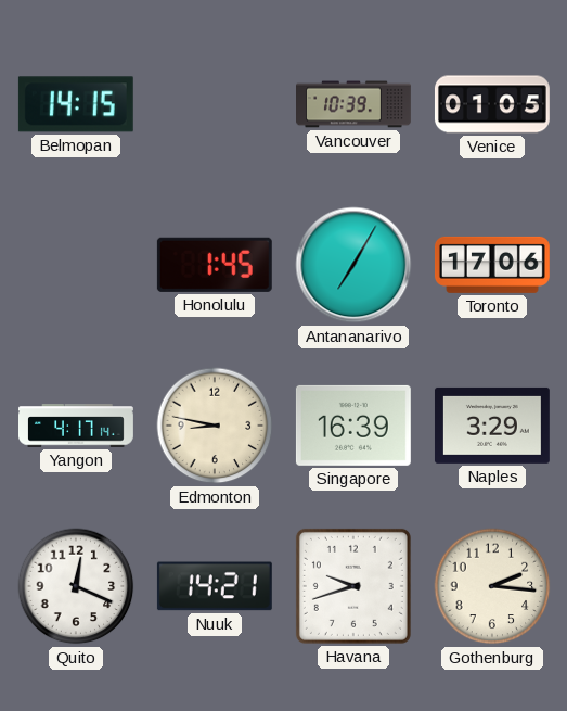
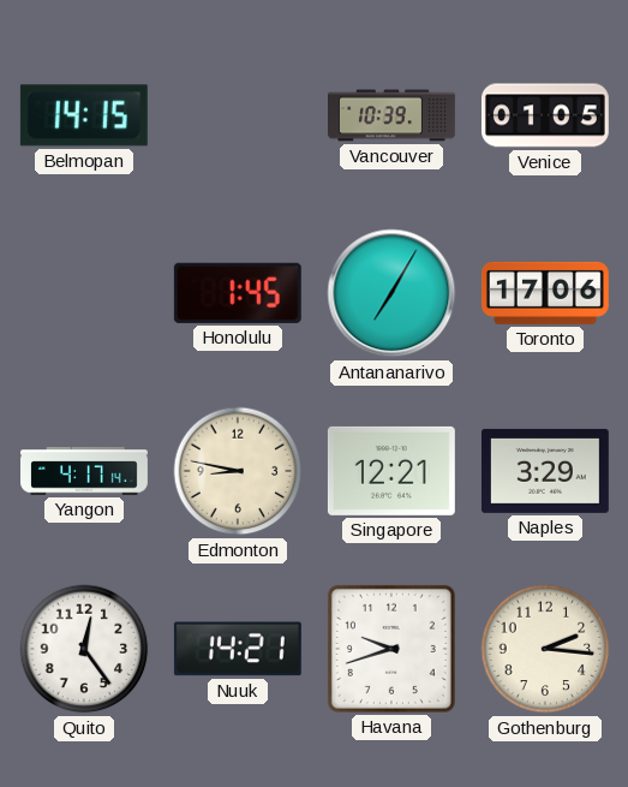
Singapore: 16:39 -> 12:21
Quito: 12:19 -> 12:24
